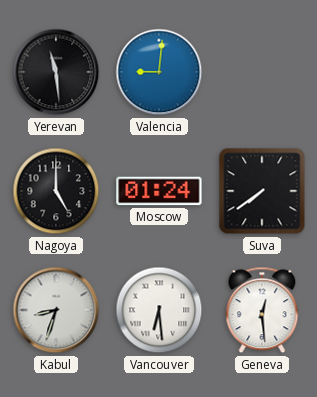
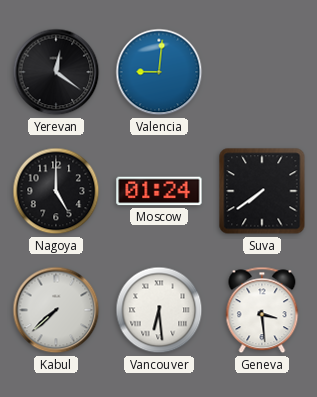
Yerevan: 11:29 -> 12:21
Kabul: 8:33 -> 7:38
Geneva: 12:29 -> 3:29
